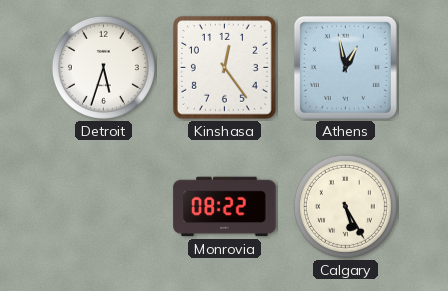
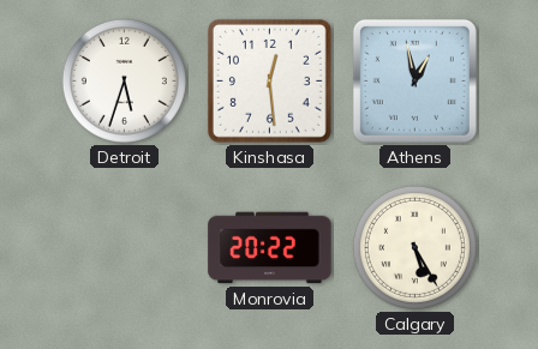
Kinshasa: 12:24 -> 12:29
Monrovia: 08:22 -> 20:22
